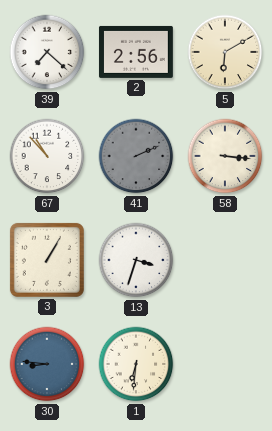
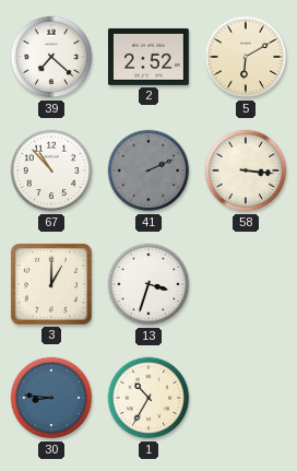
2: 2:56 -> 2:52
3: 1:05 -> 1:00
1: 6:31 -> 10:35
